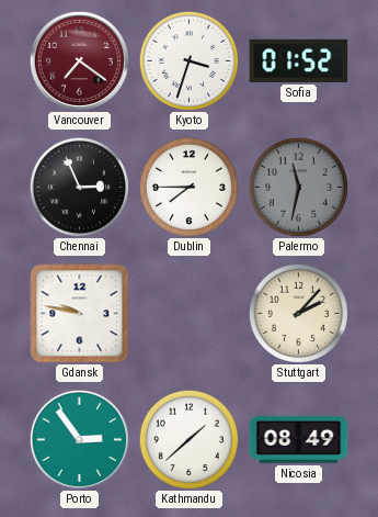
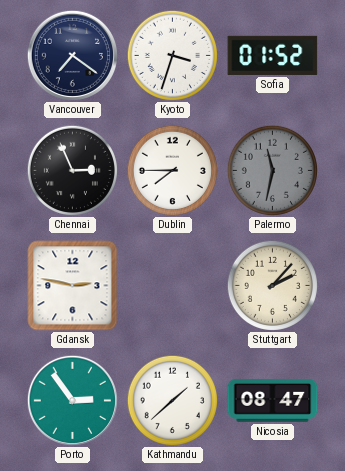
Vancouver dial: burgundy -> navy
Gdansk: 9:47 -> 2:47
Nicosia: 08:49 -> 08:47
